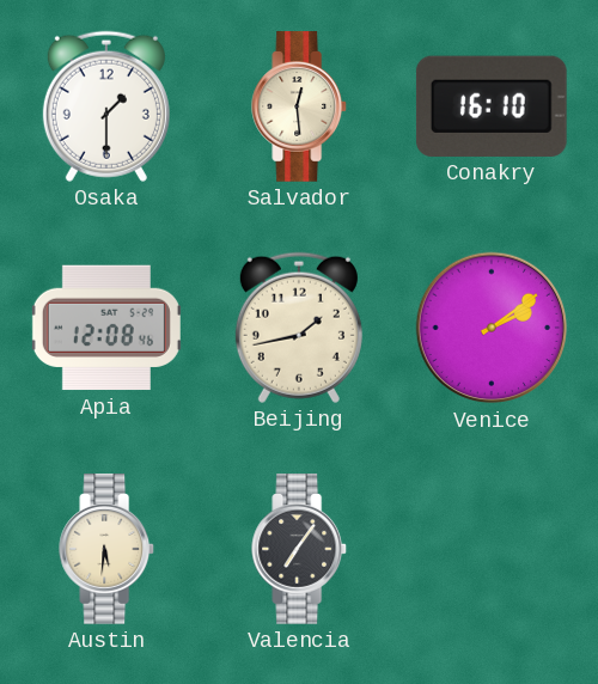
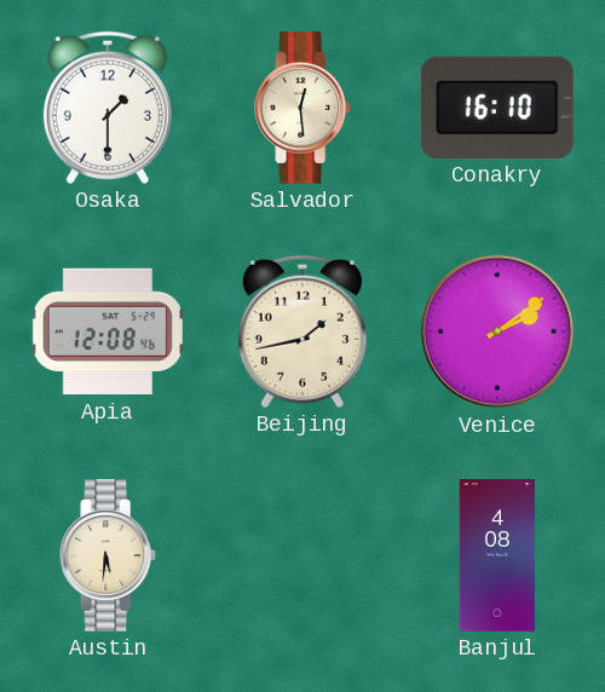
Valencia: 7:06 -> none
Banjul: none -> 4:08
